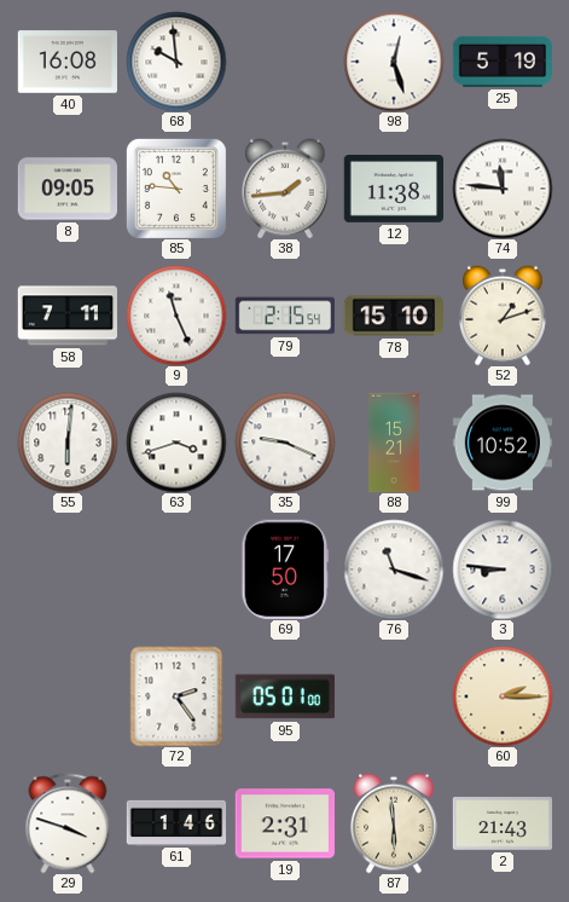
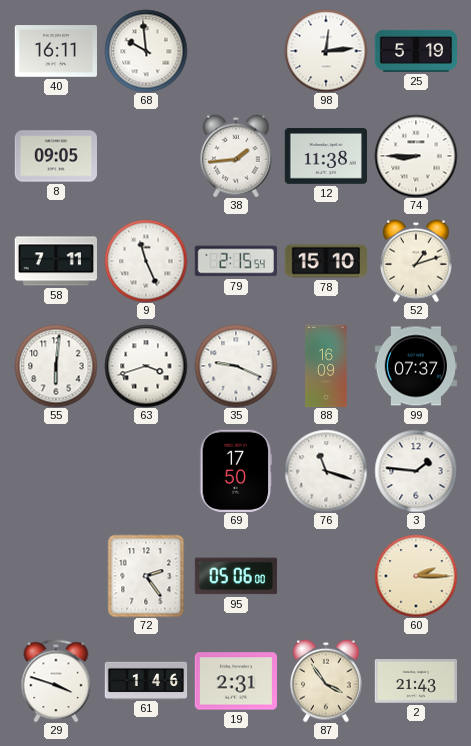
40: 16:08 -> 16:11
98: 12:27 -> 12:14
85: 10:46 -> none
74: 11:46 -> 8:45
88: 15:21 -> 16:09
99: 10:52 -> 07:37
3: 8:46 -> 1:46
95: 05:01 -> 05:06
87: 5:59 -> 3:54
